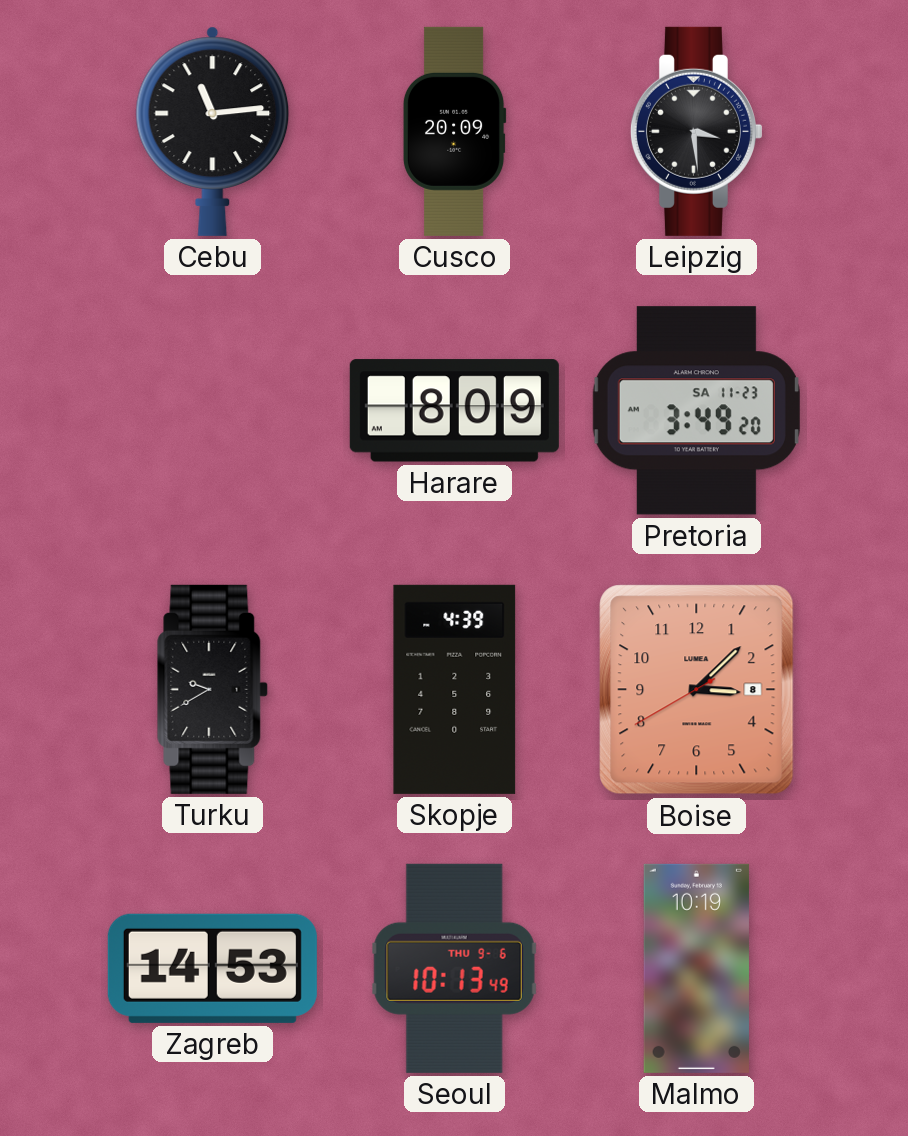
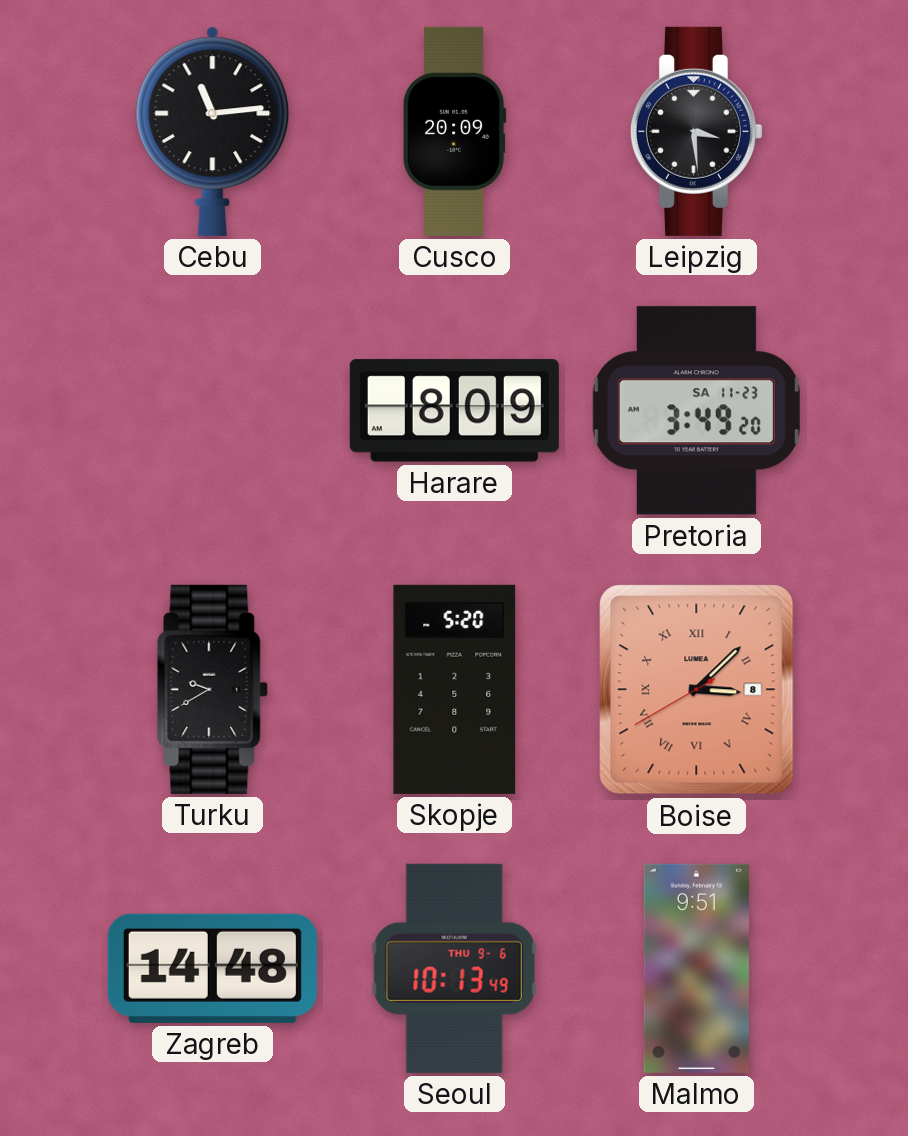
Skopje: 4:39 -> 5:20
Boise numerals: Arabic -> Roman
Zagreb: 14:53 -> 14:48
Malmo: 10:19 -> 9:51
